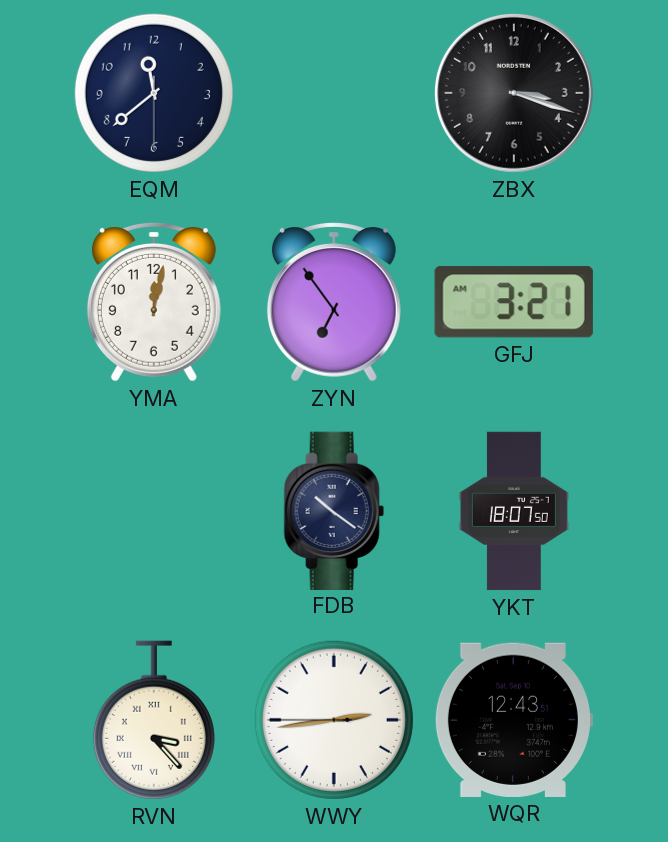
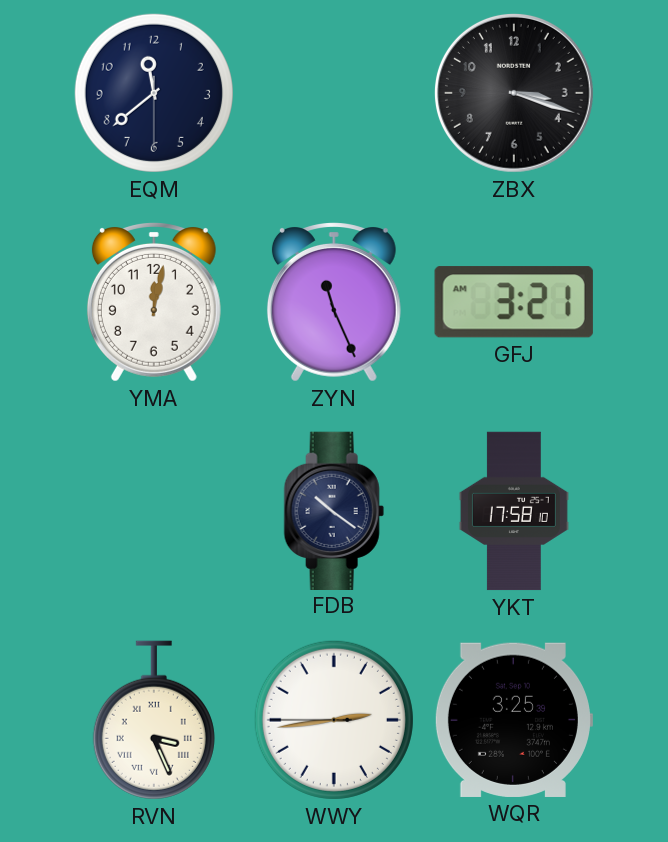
ZYN: 6:54 -> 11:26
YKT: 18:07 -> 17:58
RVN: 3:23 -> 3:26
WQR: 12:43 -> 3:25
